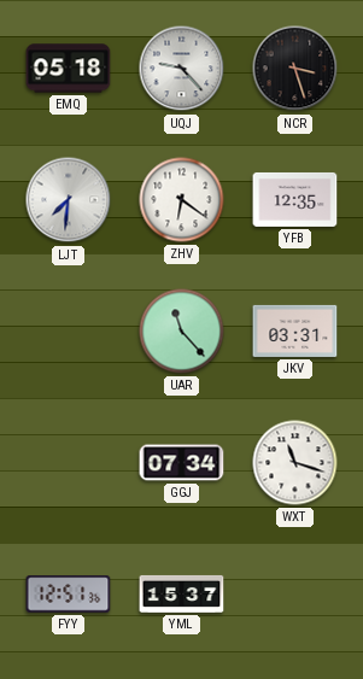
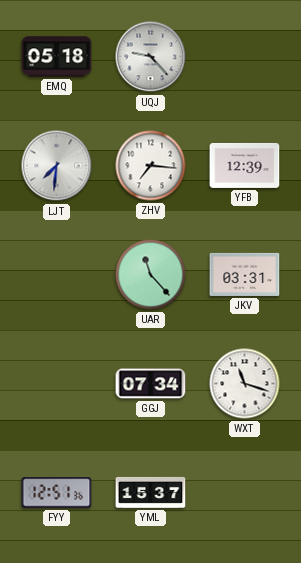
NCR: 3:27 -> none
ZHV: 6:21 -> 7:16
YFB: 12:35 -> 12:39
